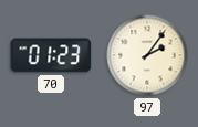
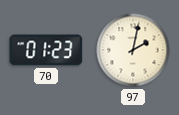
97: 2:06 -> 2:02
